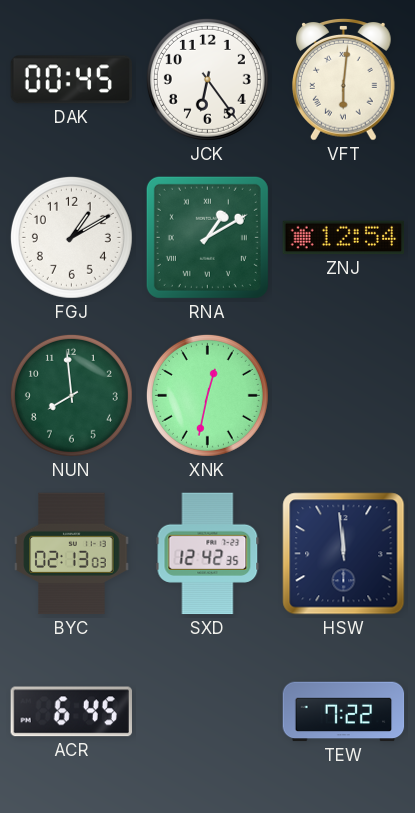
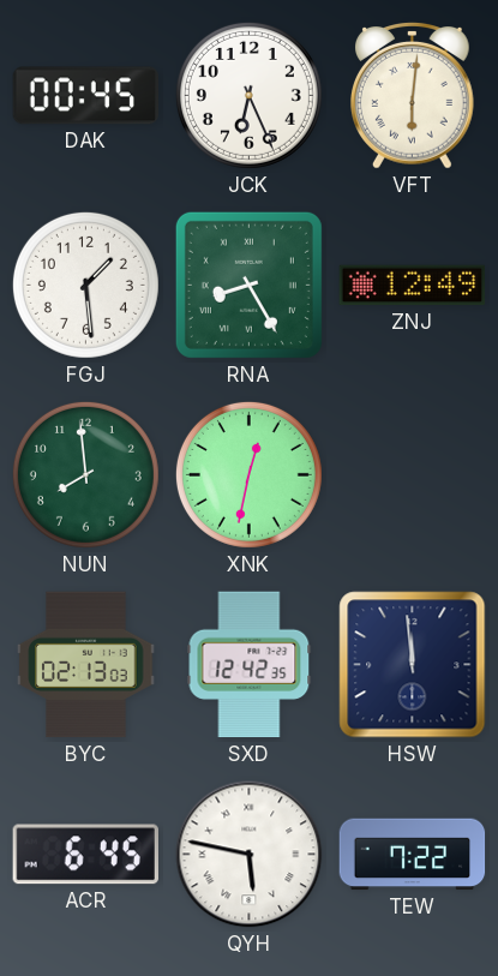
JCK: 6:24 -> 6:26
FGJ: 1:10 -> 1:29
RNA: 1:10 -> 8:25
ZNJ: 12:54 -> 12:49
QYH: none -> 5:47
